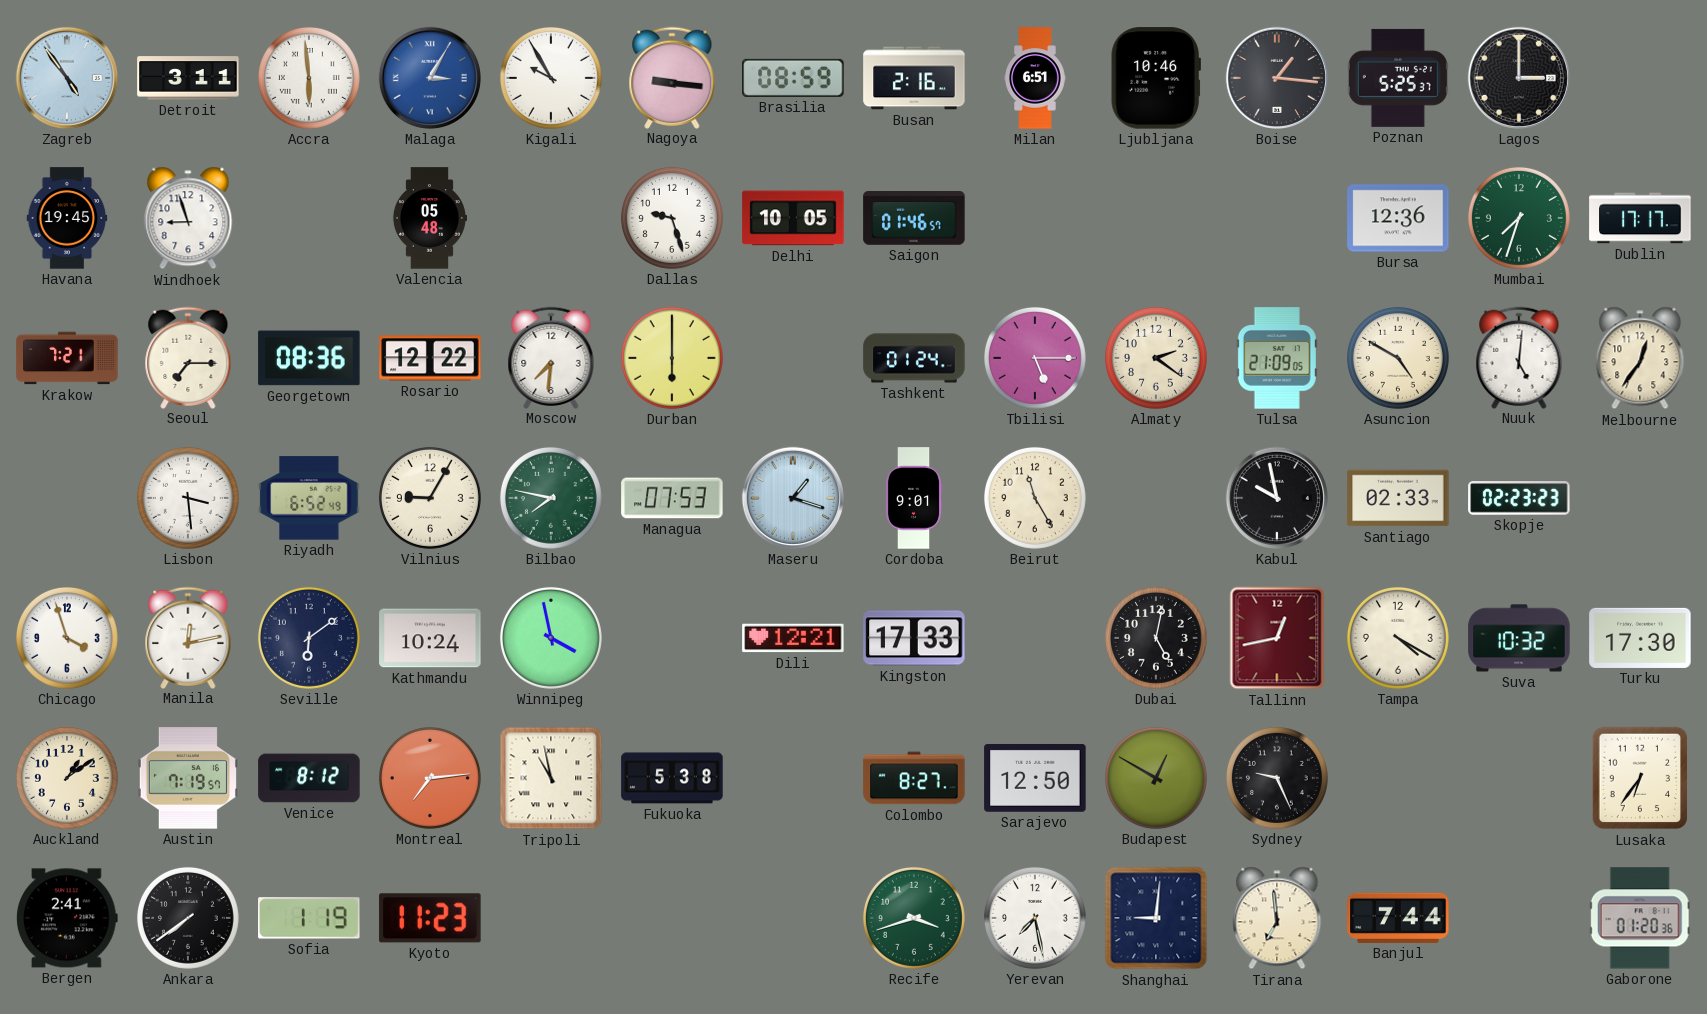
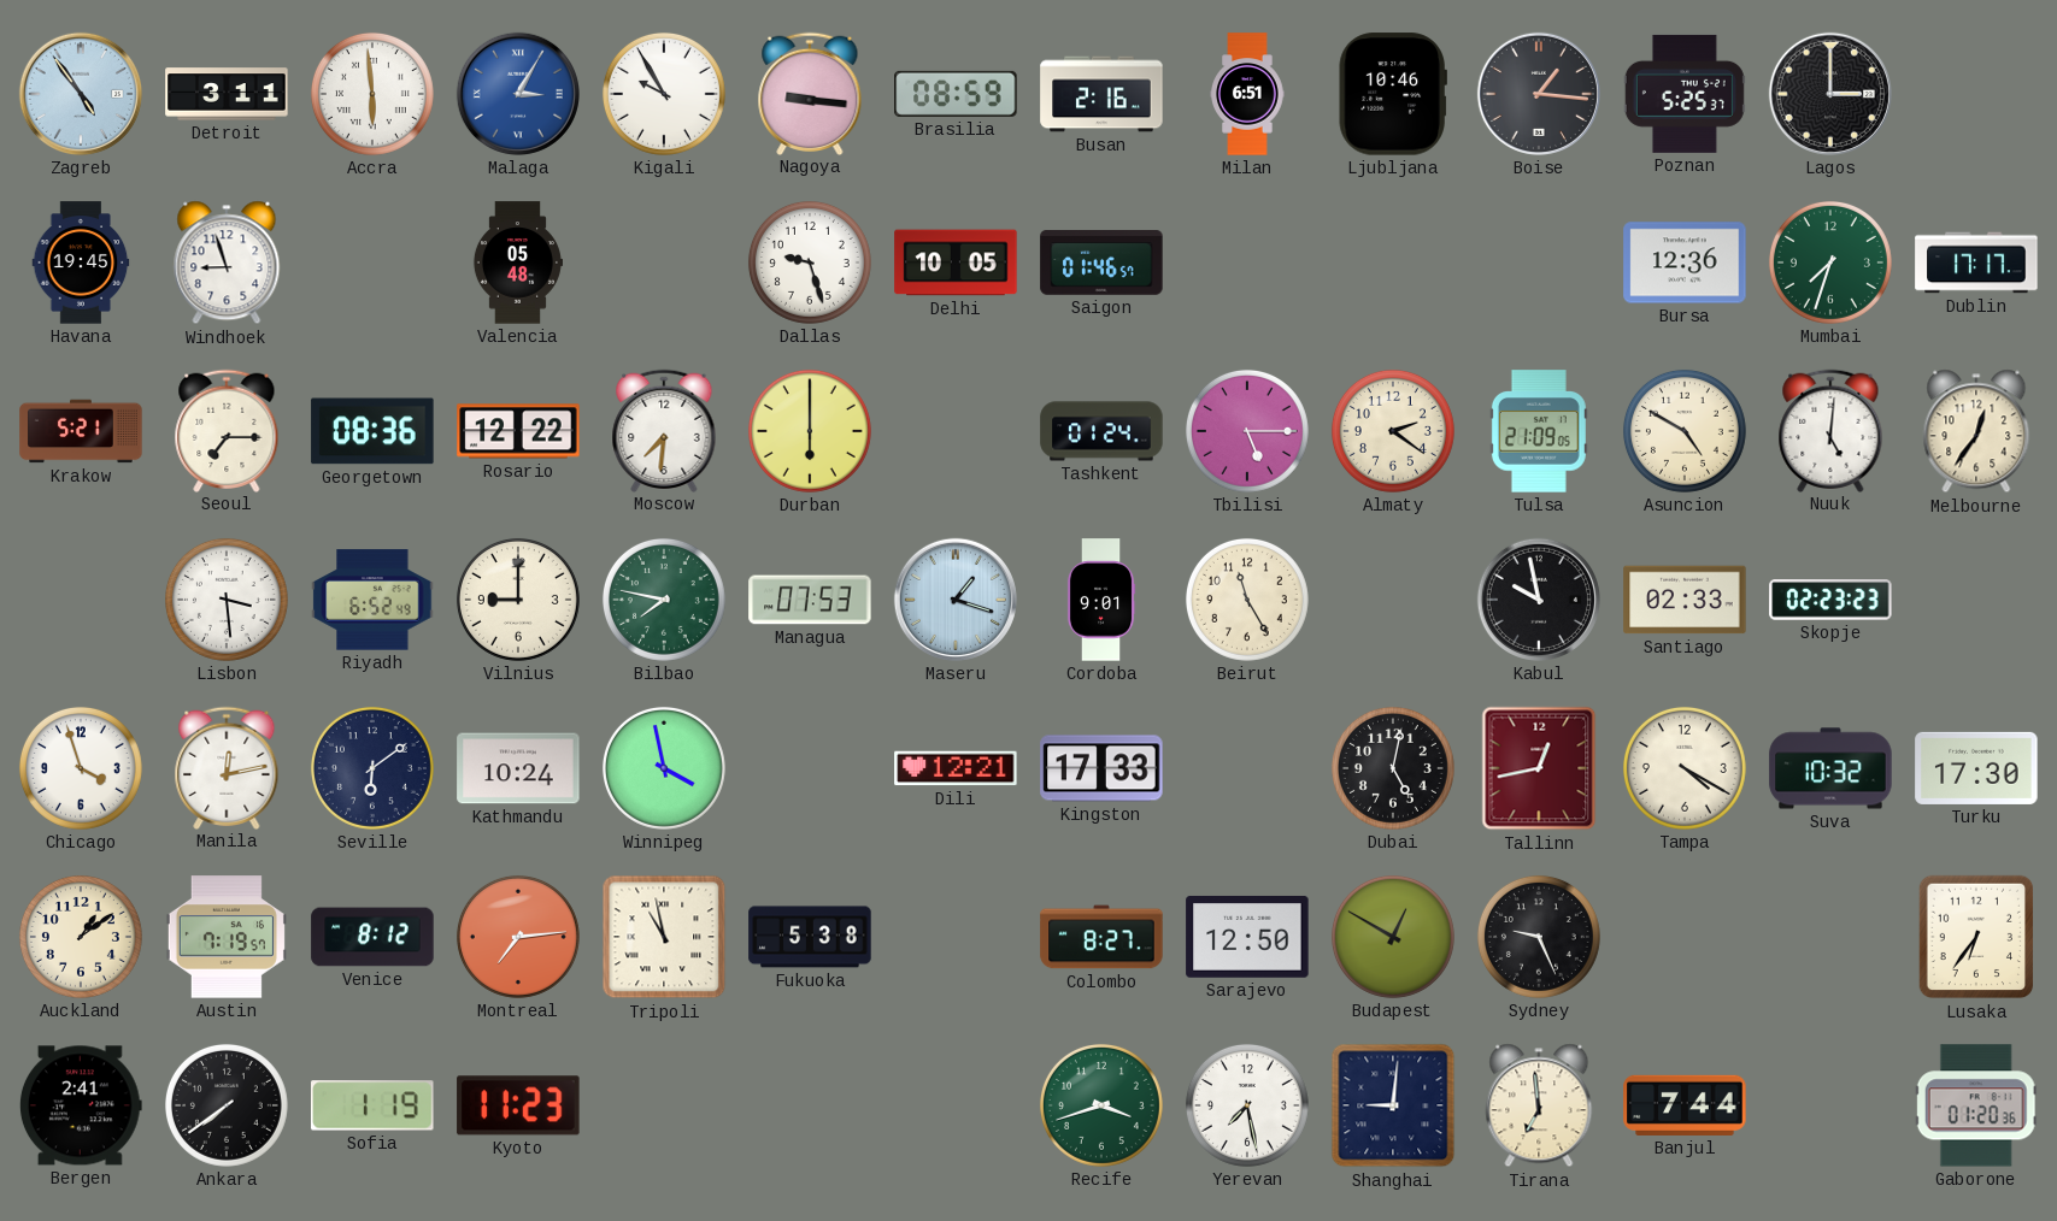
Krakow: 7:21 -> 5:21
Vilnius: 9:05 -> 9:00
